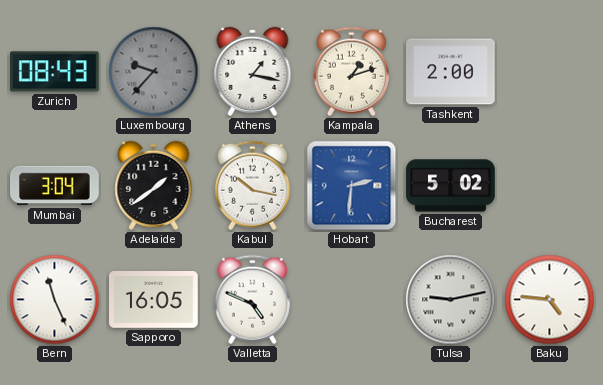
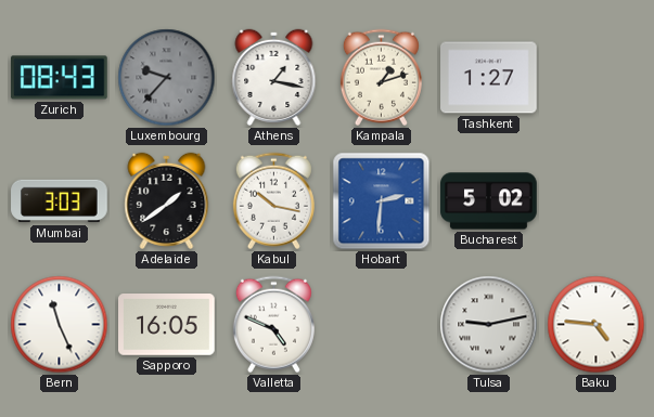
Tashkent: 2:00 -> 1:27
Mumbai: 3:04 -> 3:03
